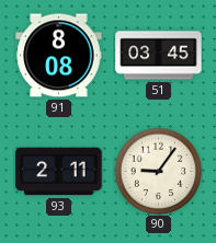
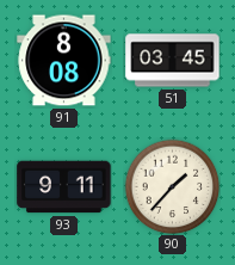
93: 2:11 -> 9:11
90: 9:06 -> 1:37
